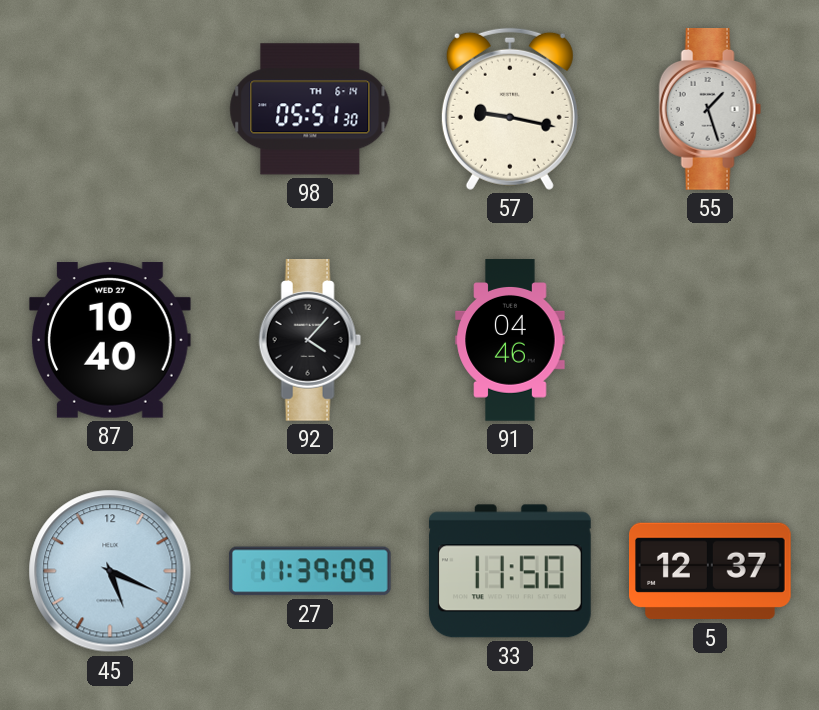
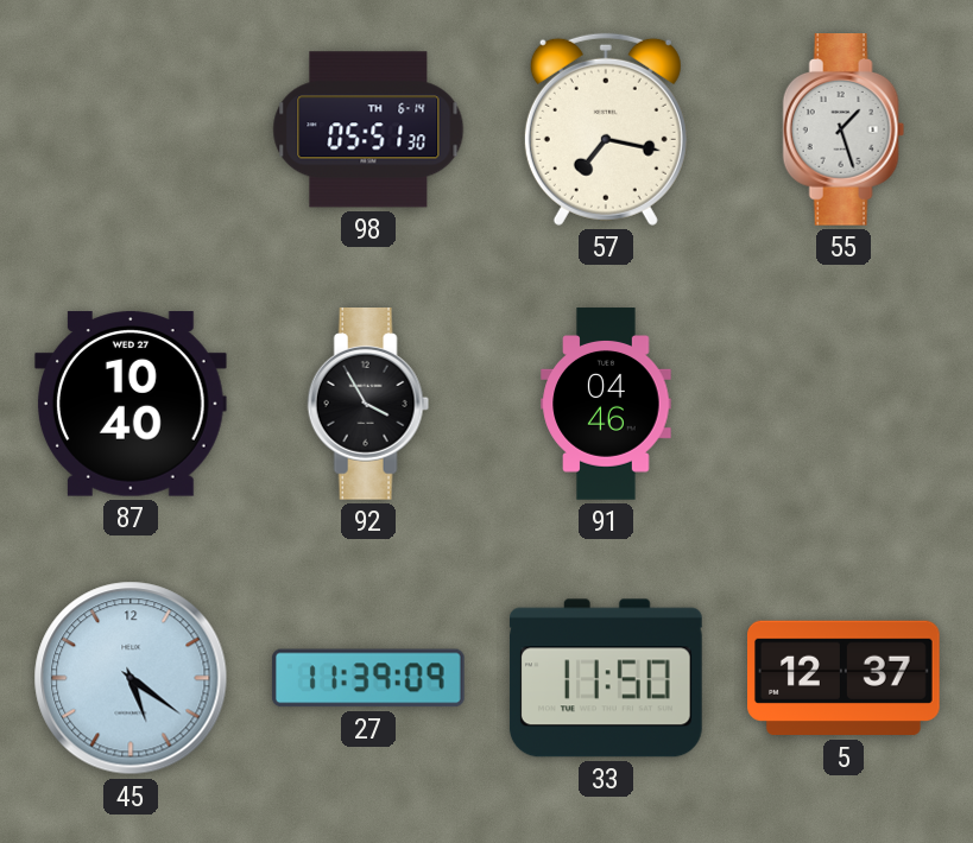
57: 9:17 -> 7:17
92: 4:07 -> 3:55
45: 5:19 -> 5:21
